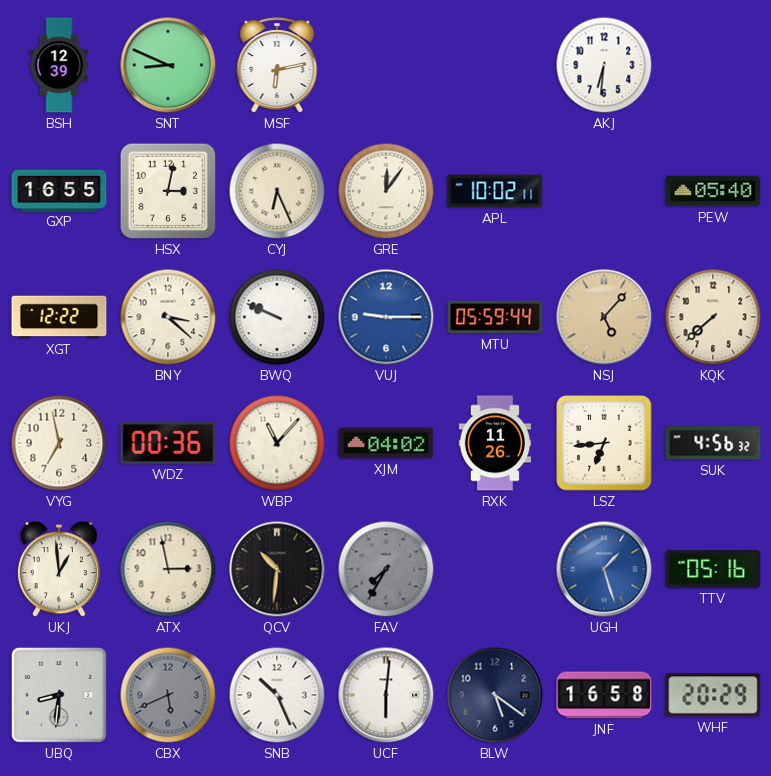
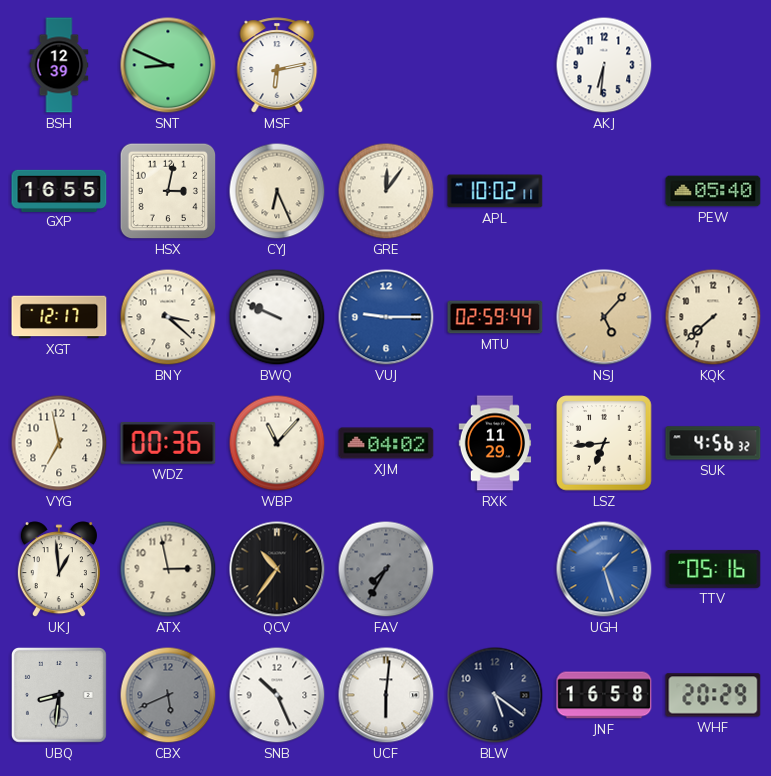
XGT: 12:22 -> 12:17
MTU: 05:59 -> 02:59
RXK: 11:26 -> 11:29
QCV: 10:31 -> 10:36
